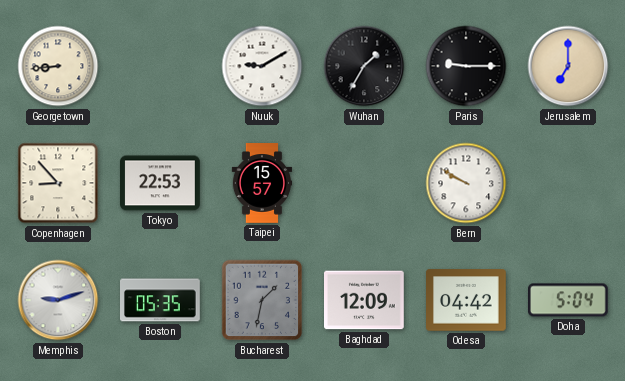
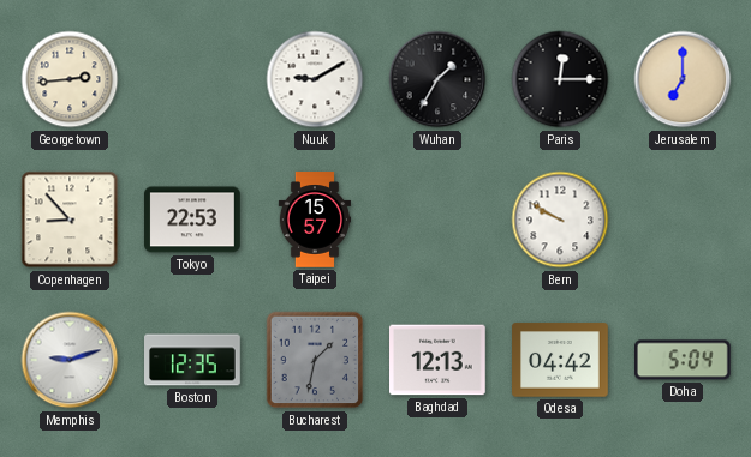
Georgetown: 8:44 -> 2:44
Paris: 9:15 -> 12:15
Boston: 05:35 -> 12:35
Baghdad: 12:09 -> 12:13
